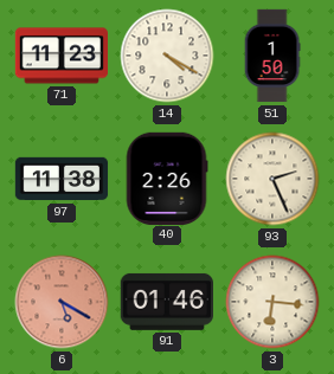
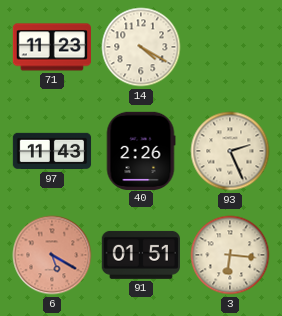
51: 1:50 -> none
97: 11:38 -> 11:43
91: 01:46 -> 01:51
